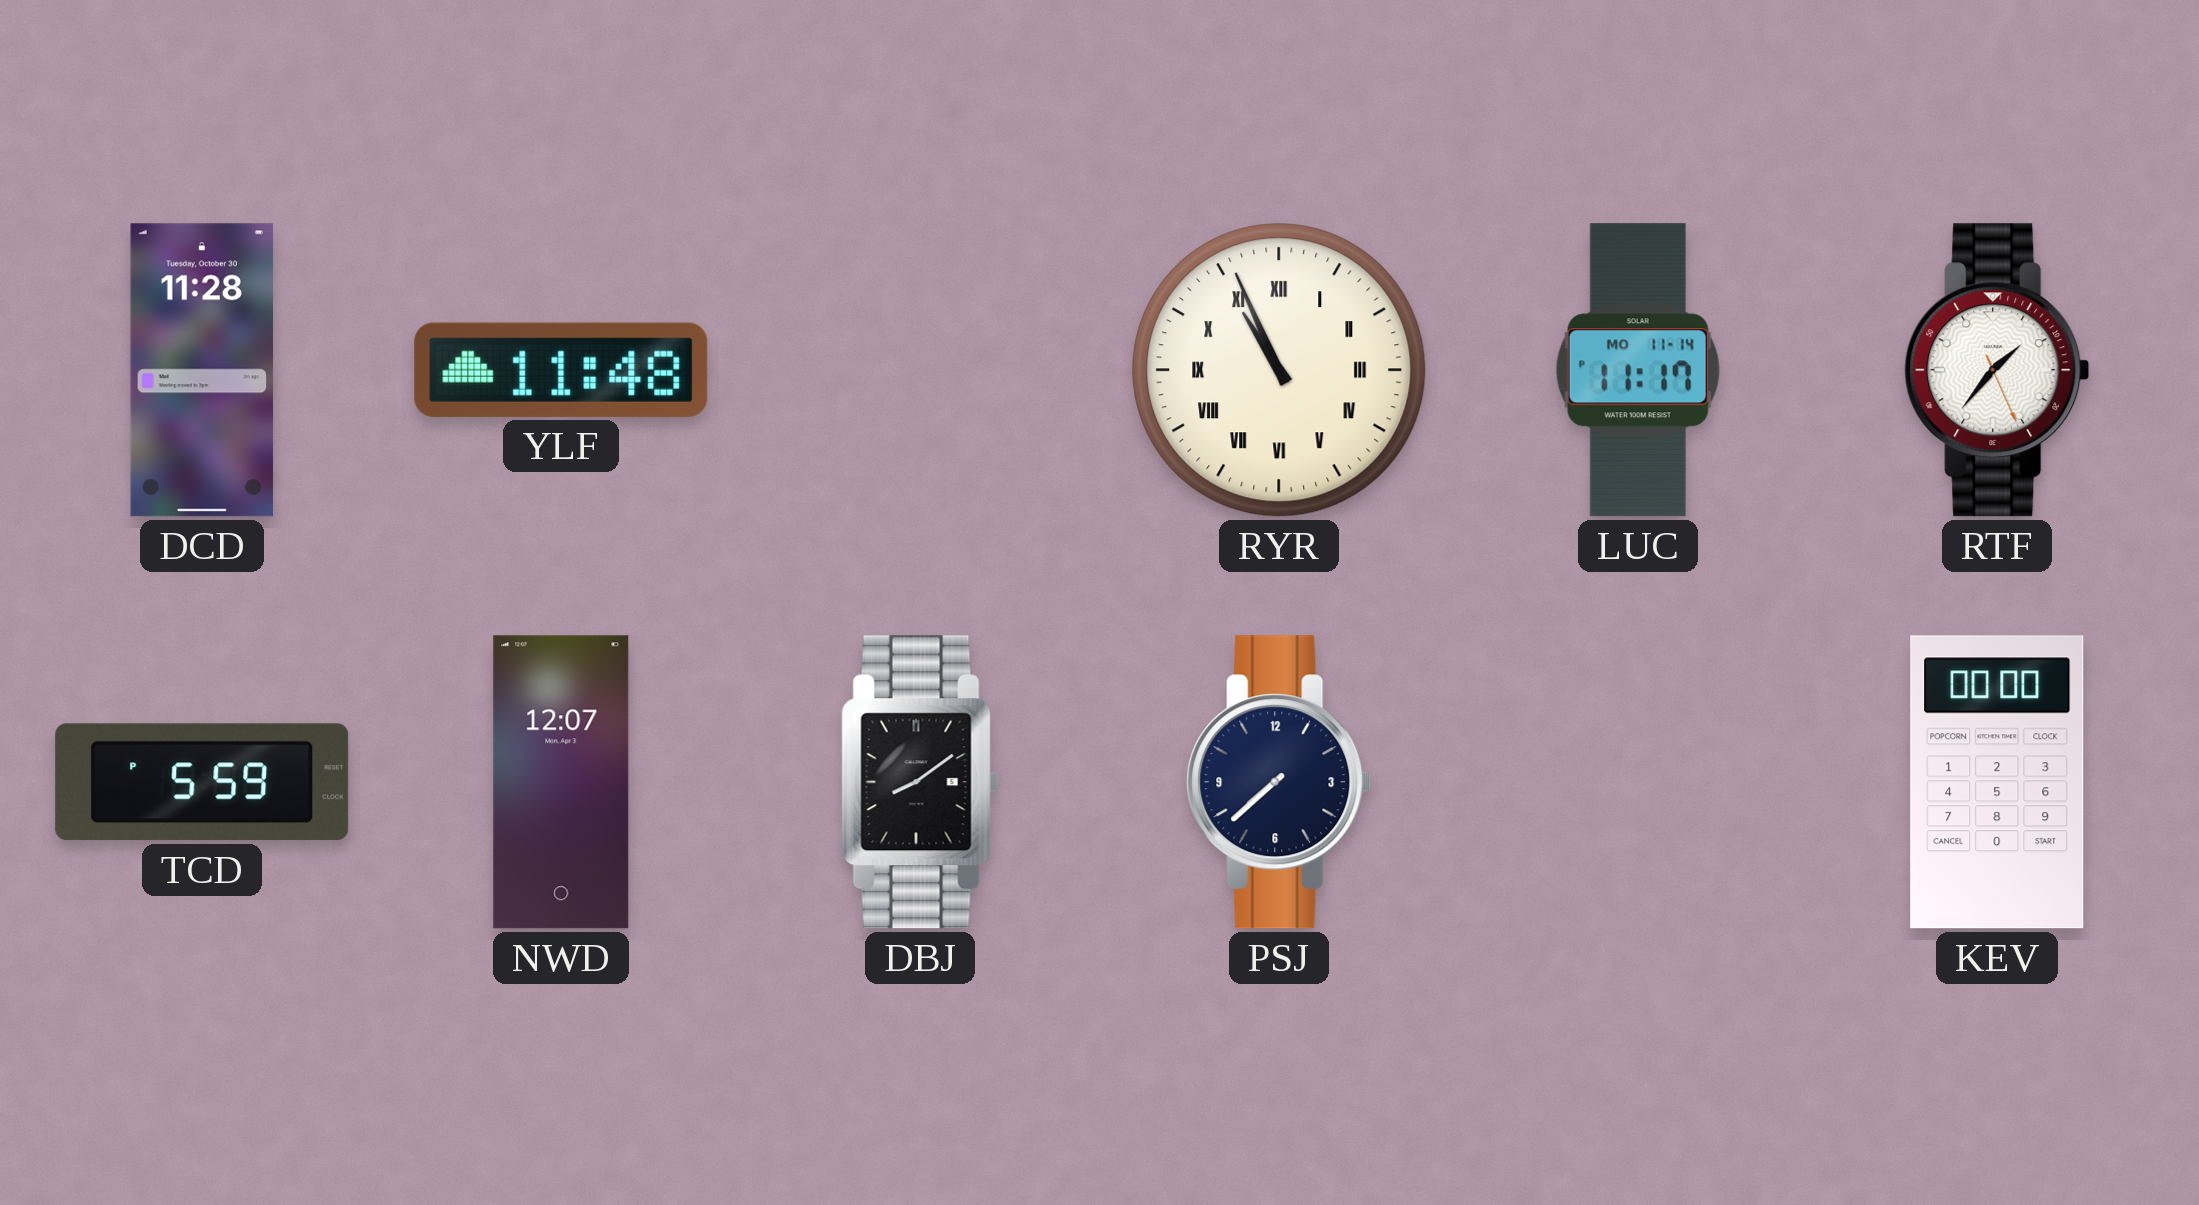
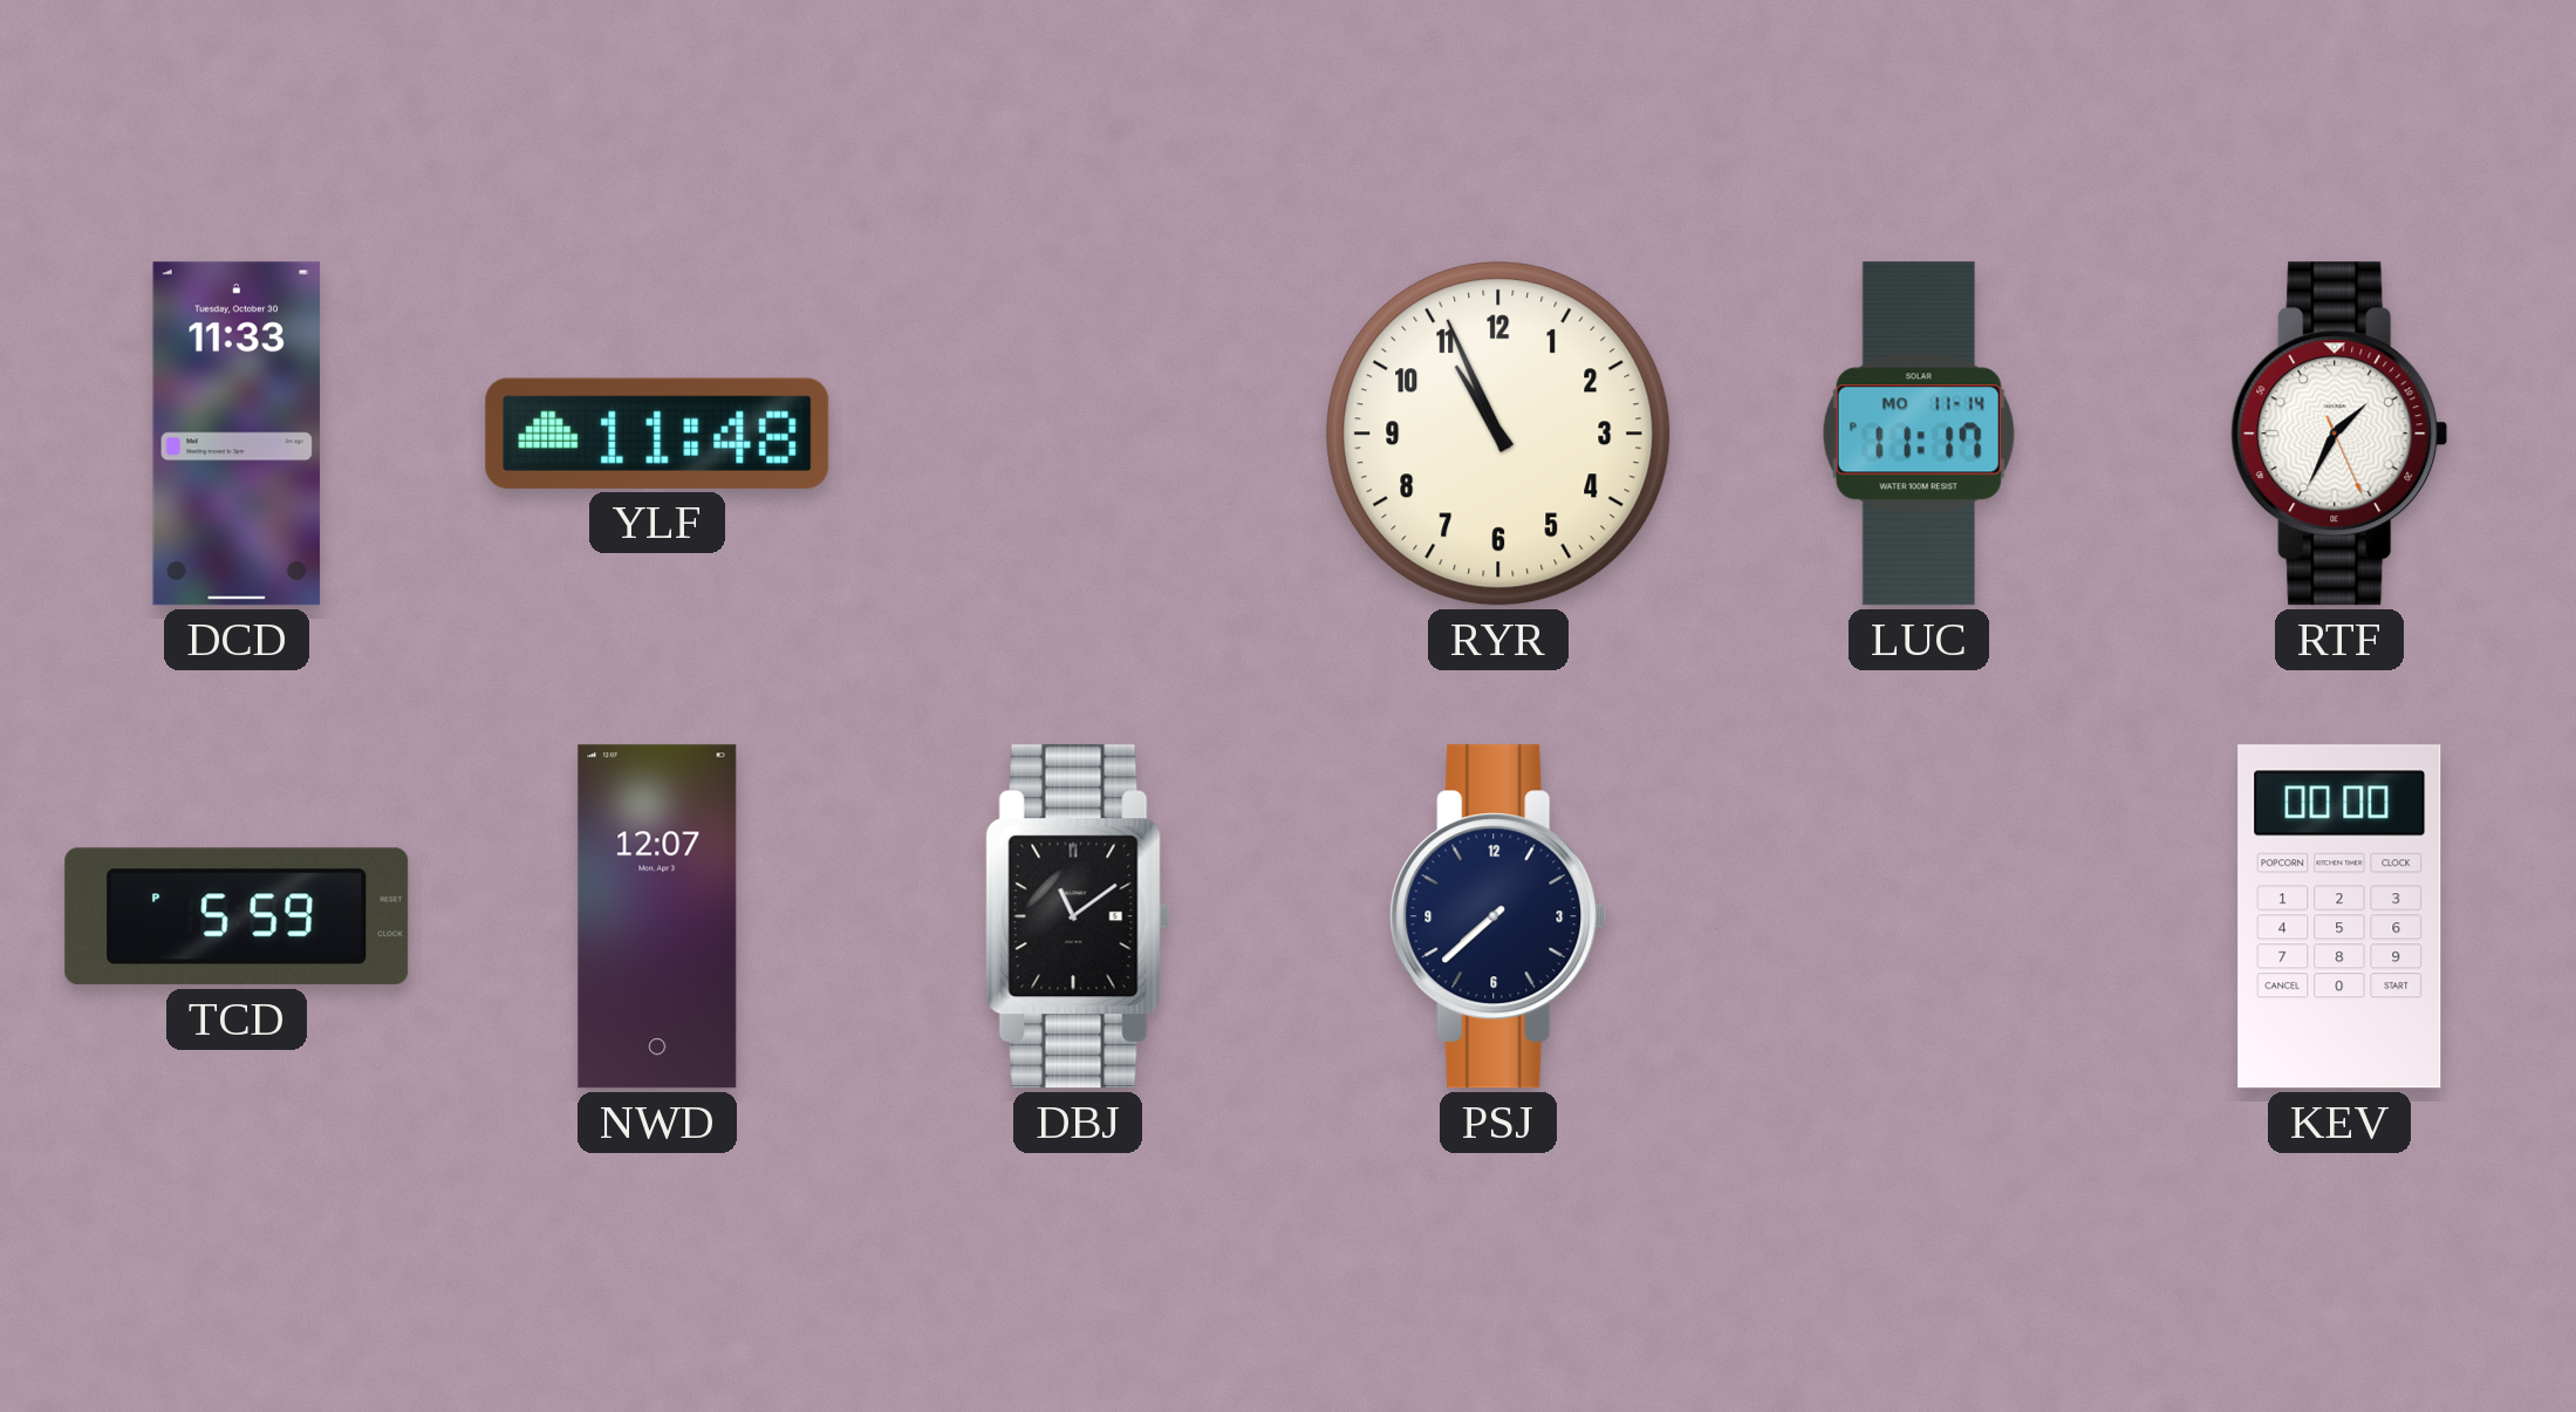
DCD: 11:28 -> 11:33
RYR numerals: Roman -> Arabic
RTF: 1:36 -> 1:34
DBJ: 8:09 -> 11:09
